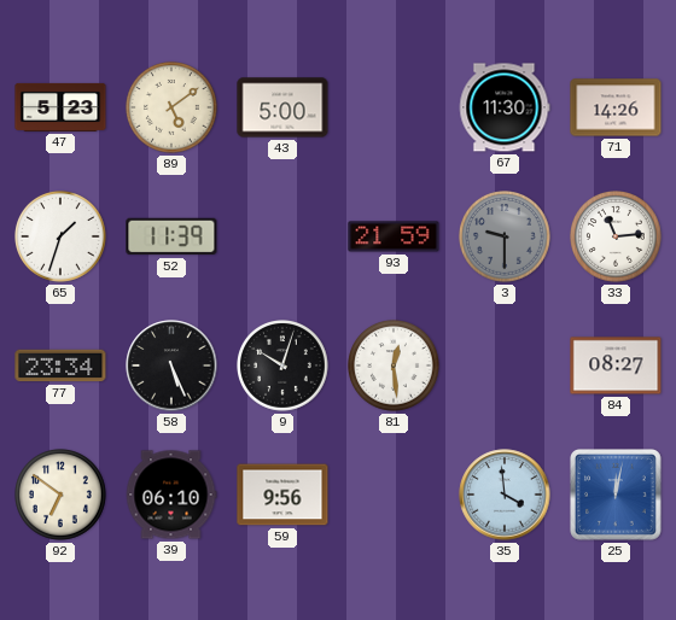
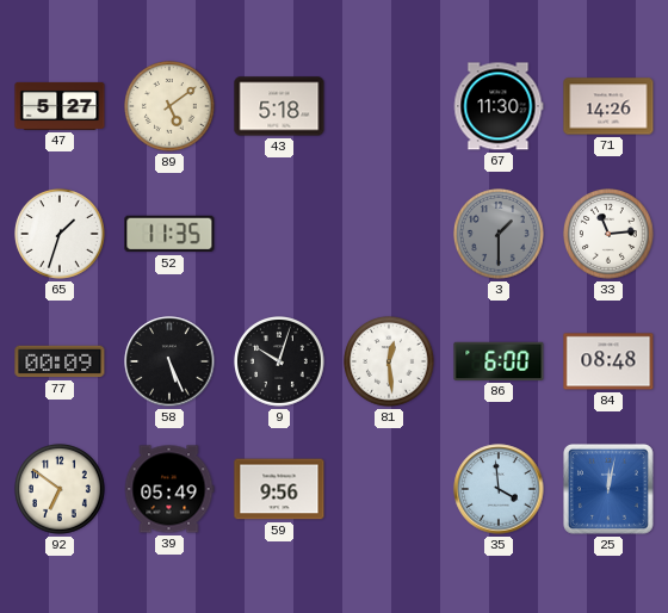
47: 5:23 -> 5:27
43: 5:00 -> 5:18
52: 11:39 -> 11:35
93: 21:59 -> none
3: 9:30 -> 1:30
77: 23:34 -> 00:09
86: none -> 6:00
84: 08:27 -> 08:48
39: 06:10 -> 05:49
